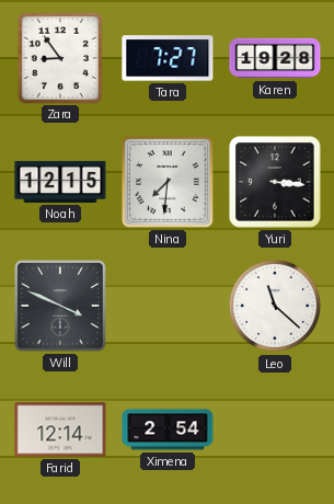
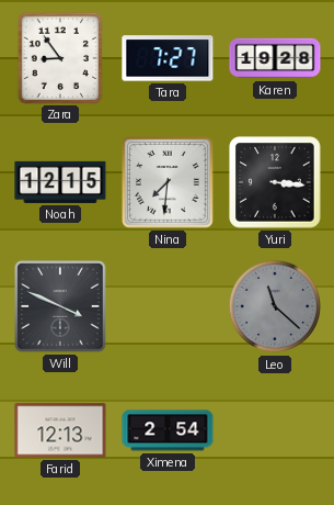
Leo dial: white -> grey
Farid: 12:14 -> 12:13
